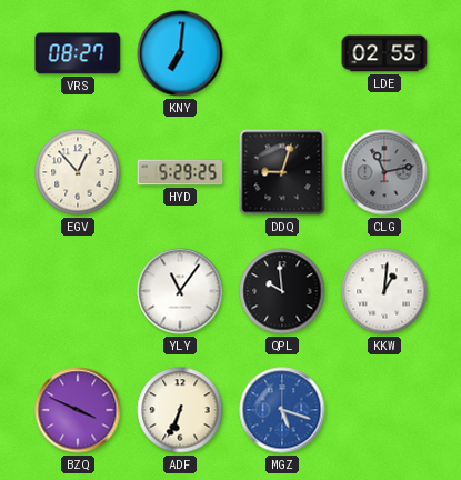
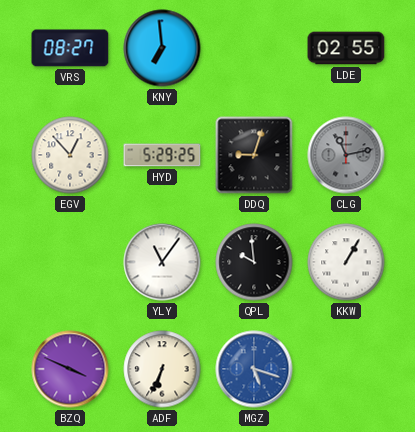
KNY: 7:01 -> 6:59
KKW: 1:01 -> 1:05
